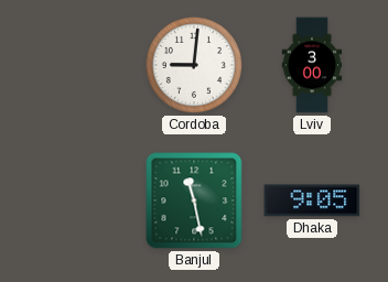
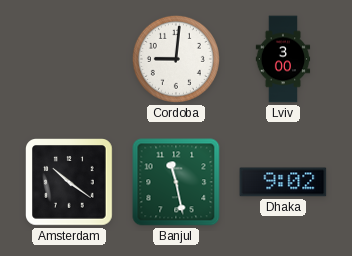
Amsterdam: none -> 10:21
Dhaka: 9:05 -> 9:02
